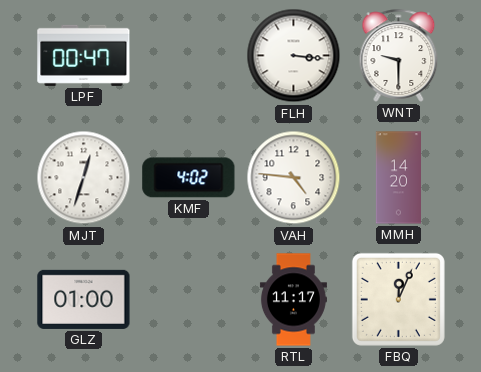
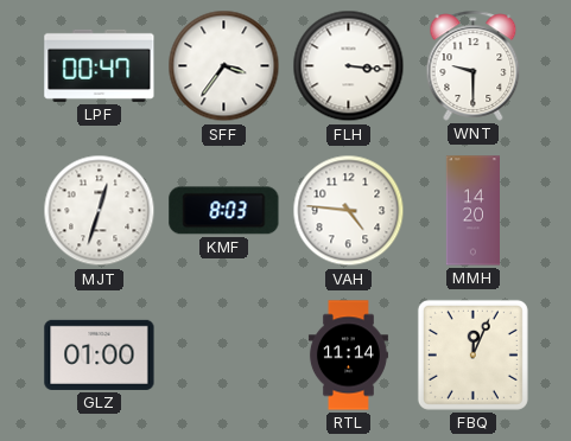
SFF: none -> 3:36
KMF: 4:02 -> 8:03
RTL: 11:17 -> 11:14
